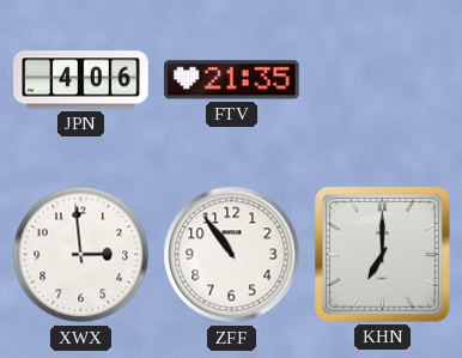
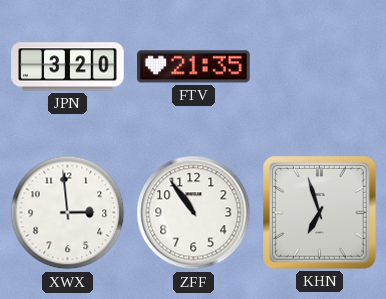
JPN: 4:06 -> 3:20
KHN: 7:00 -> 6:57
